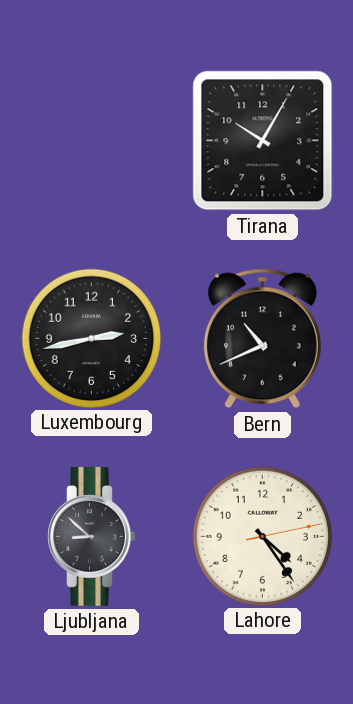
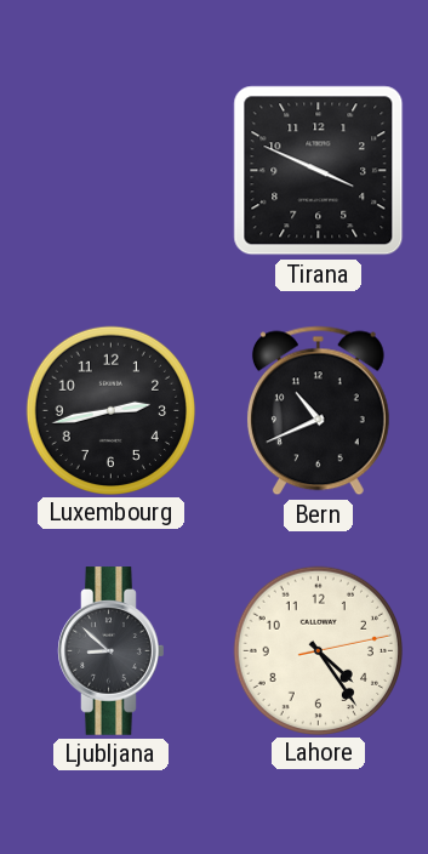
Tirana: 10:05 -> 3:49
